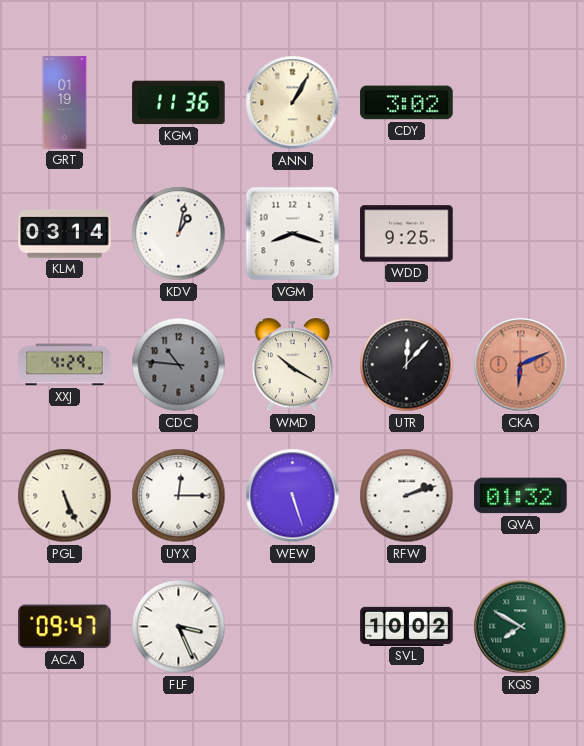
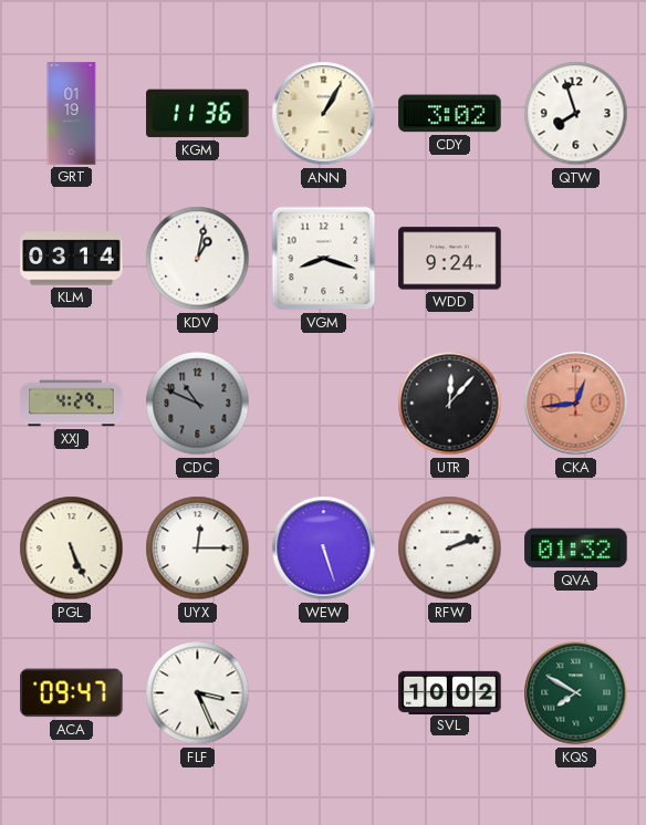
QTW: none -> 7:57
WDD: 9:25 -> 9:24
CDC: 10:46 -> 10:49
WMD: 10:20 -> none
CKA: 6:11 -> 12:44
